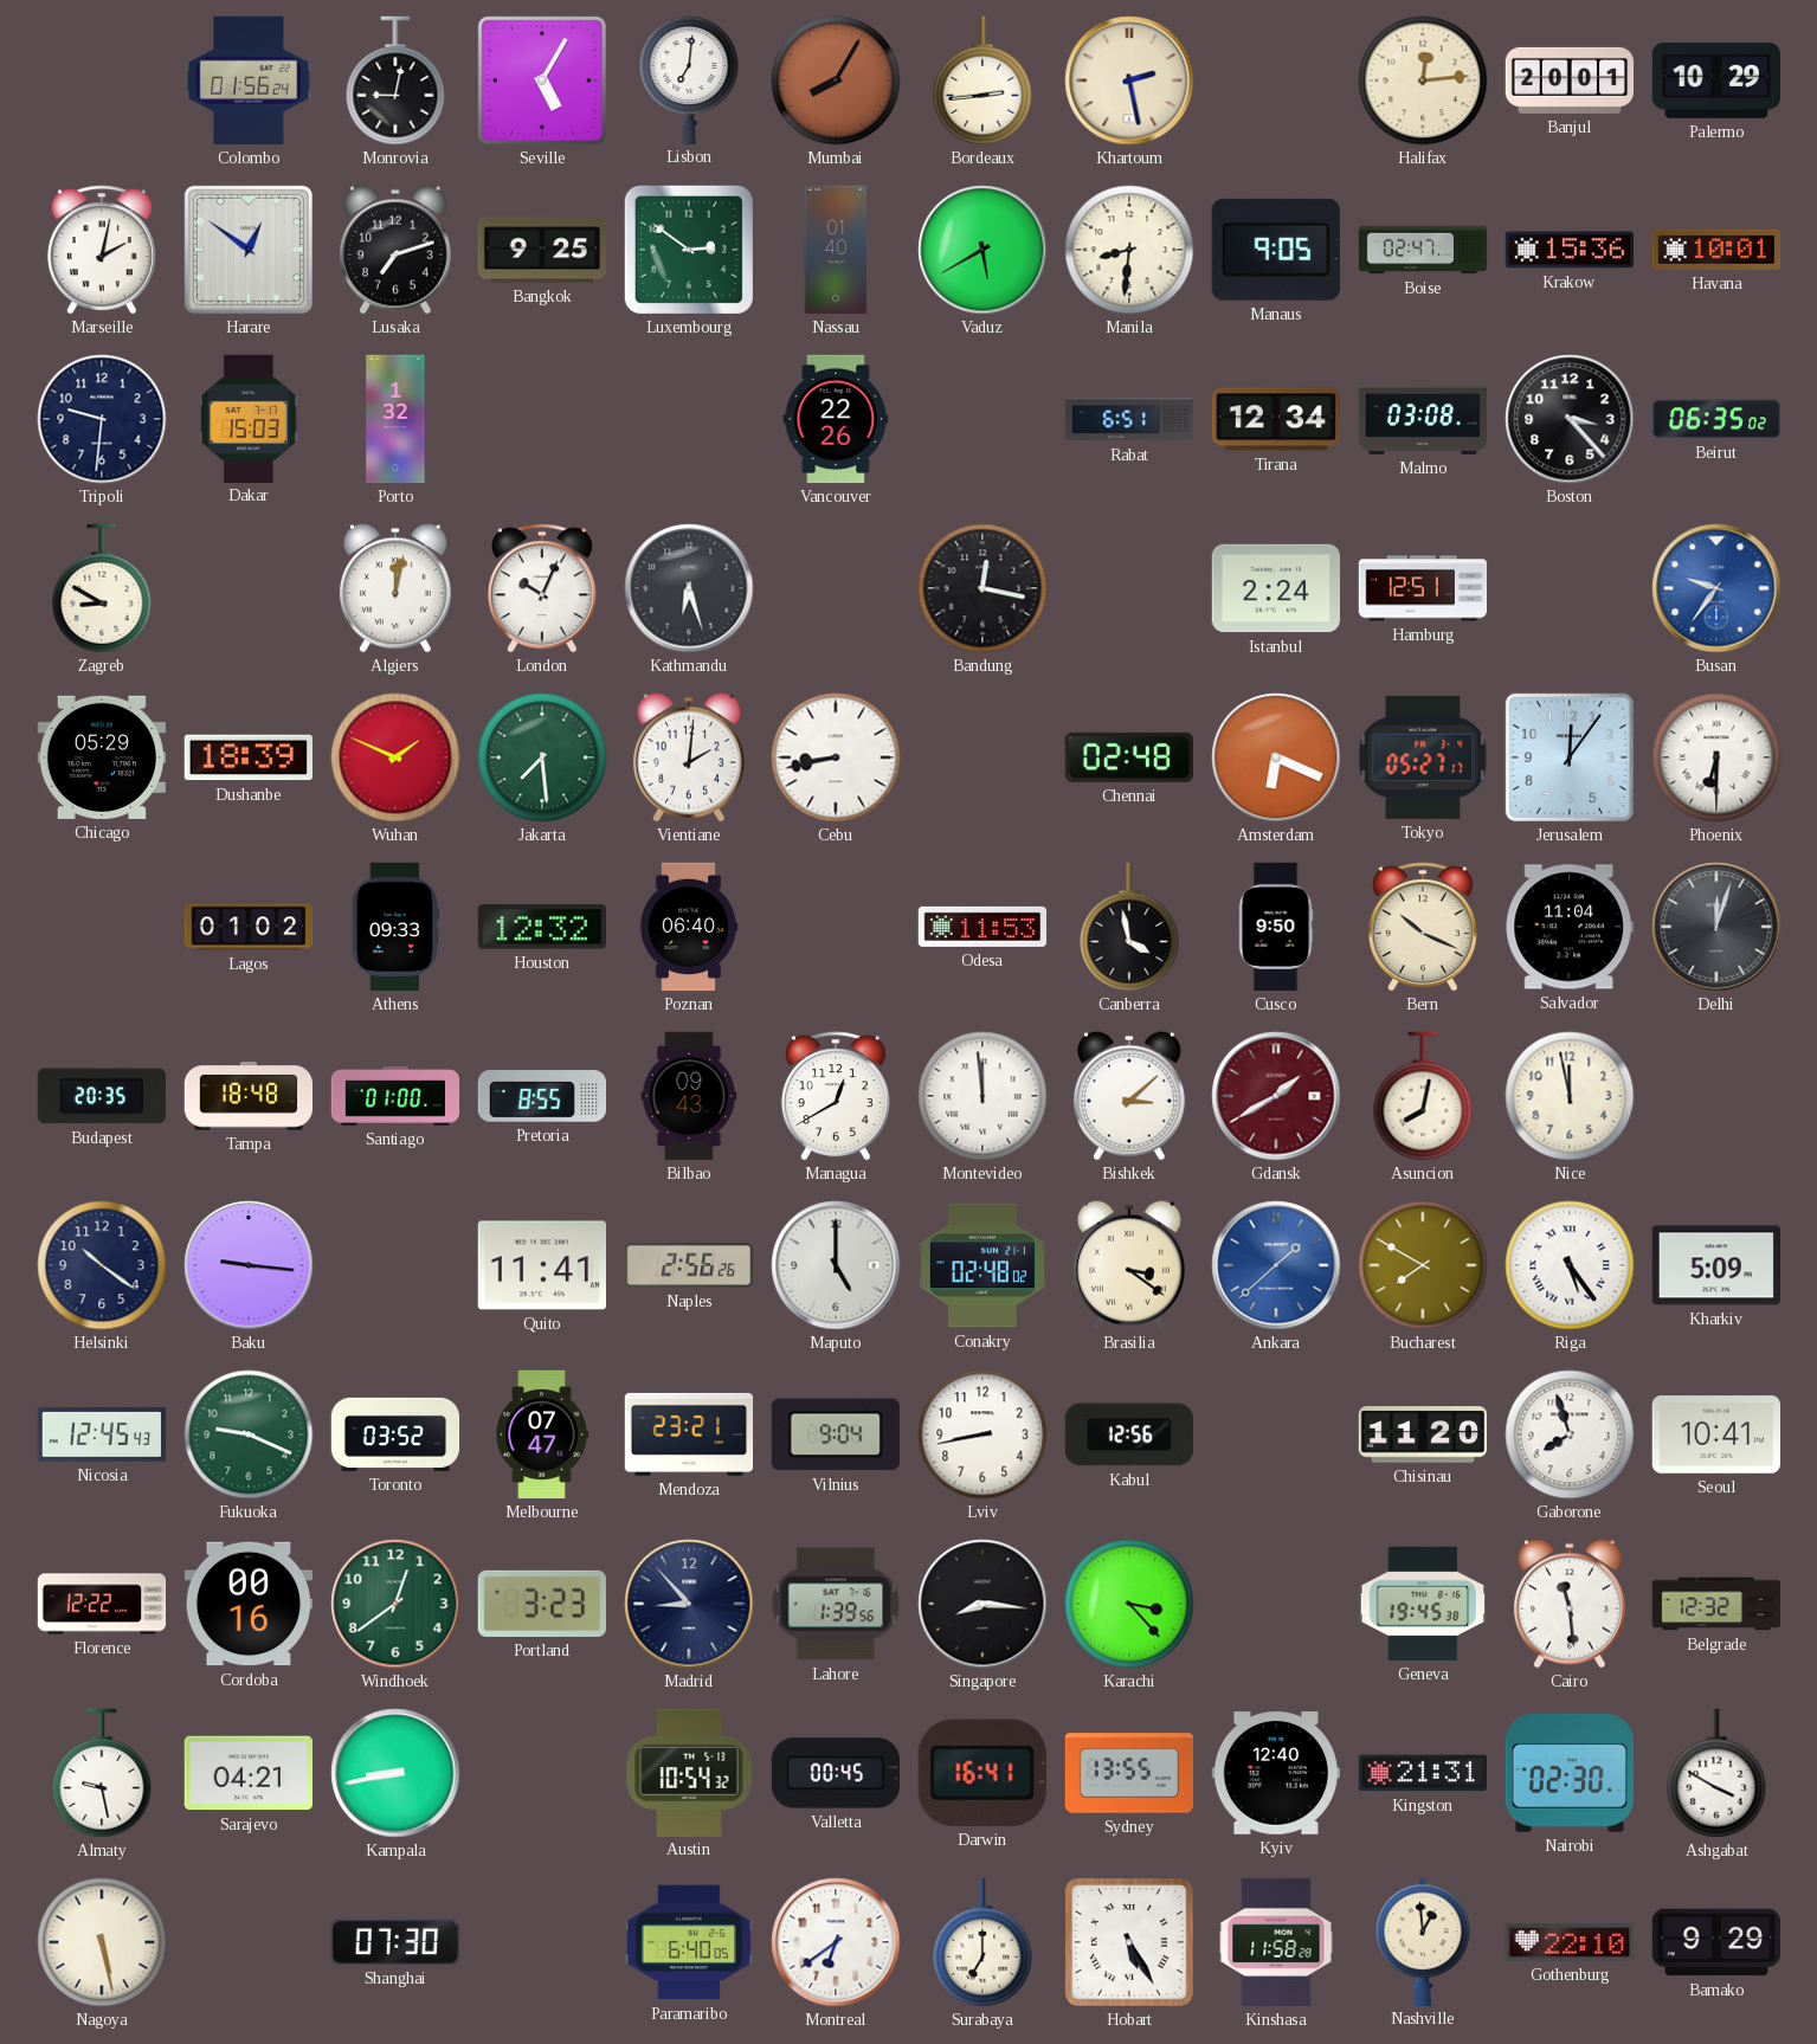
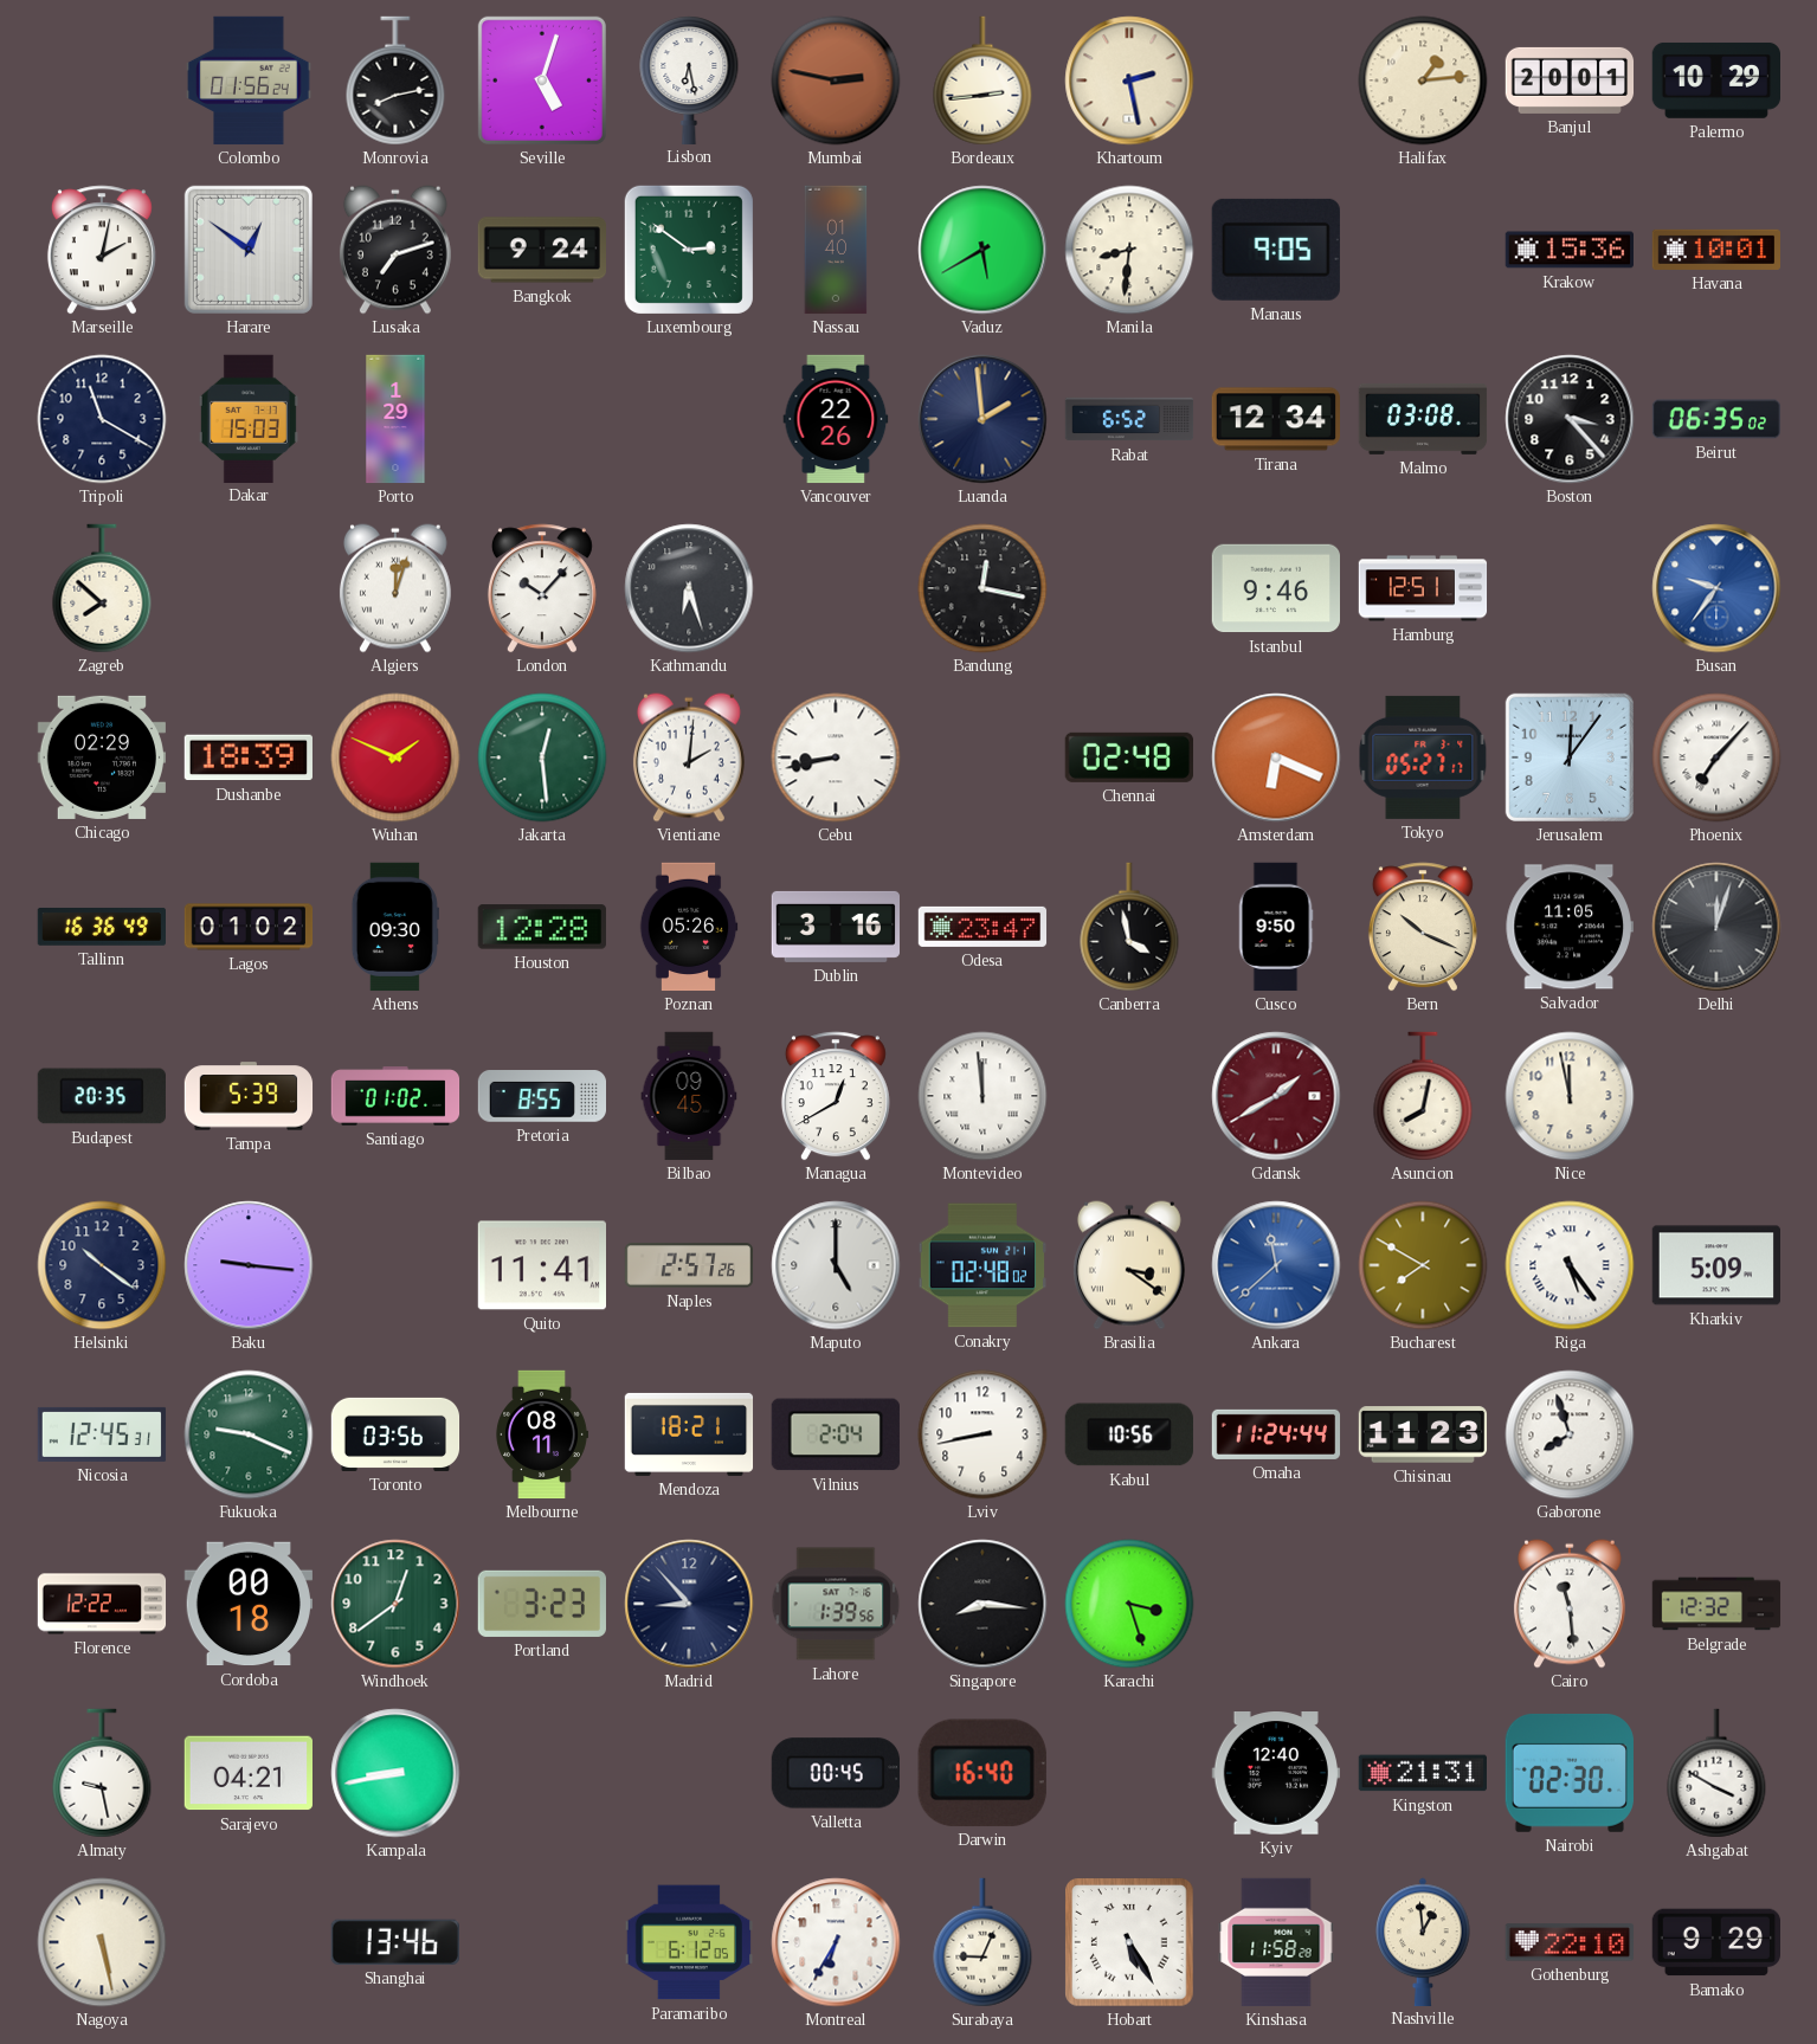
Monrovia: 9:02 -> 8:13
Seville: 5:05 -> 5:03
Lisbon: 7:01 -> 6:28
Mumbai: 8:05 -> 2:47
Halifax: 12:14 -> 1:14
Bangkok: 9:25 -> 9:24
Boise: 02:47 -> none
Tripoli: 9:31 -> 11:20
Porto: 1:32 -> 1:29
Luanda: none -> 1:59
Rabat: 6:51 -> 6:52
Zagreb: 8:50 -> 7:52
Algiers: 12:02 -> 12:03
London: 10:04 -> 10:07
Istanbul: 2:24 -> 9:46
Chicago: 05:29 -> 02:29
Jakarta: 7:29 -> 12:29
Phoenix: 6:30 -> 7:07
Tallinn: none -> 16:36
Athens: 09:33 -> 09:30
Houston: 12:32 -> 12:28
Poznan: 06:40 -> 05:26
Dublin: none -> 3:16
Odesa: 11:53 -> 23:47
Salvador: 11:04 -> 11:05
Tampa: 18:48 -> 5:39
Santiago: 01:00 -> 01:02
Bilbao: 09:43 -> 09:45
Bishkek: 3:08 -> none
Naples: 2:56 -> 2:57
Ankara: 1:38 -> 11:38
Nicosia: 12:45:43 -> 12:45:31
Toronto: 03:52 -> 03:56
Melbourne: 07:47 -> 08:11
Mendoza: 23:21 -> 18:21
Vilnius: 9:04 -> 2:04
Kabul: 12:56 -> 10:56
Omaha: none -> 11:24
Chisinau: 11:20 -> 11:23
Seoul: 10:41 -> none
Cordoba: 00:16 -> 00:18
Karachi: 3:23 -> 3:27
Geneva: 19:45 -> none
Austin: 10:54 -> none
Darwin: 16:41 -> 16:40
Sydney: 13:55 -> none
Shanghai: 07:30 -> 13:46
Paramaribo: 6:40 -> 6:12
Montreal: 6:39 -> 6:35
Surabaya: 7:00 -> 9:04
